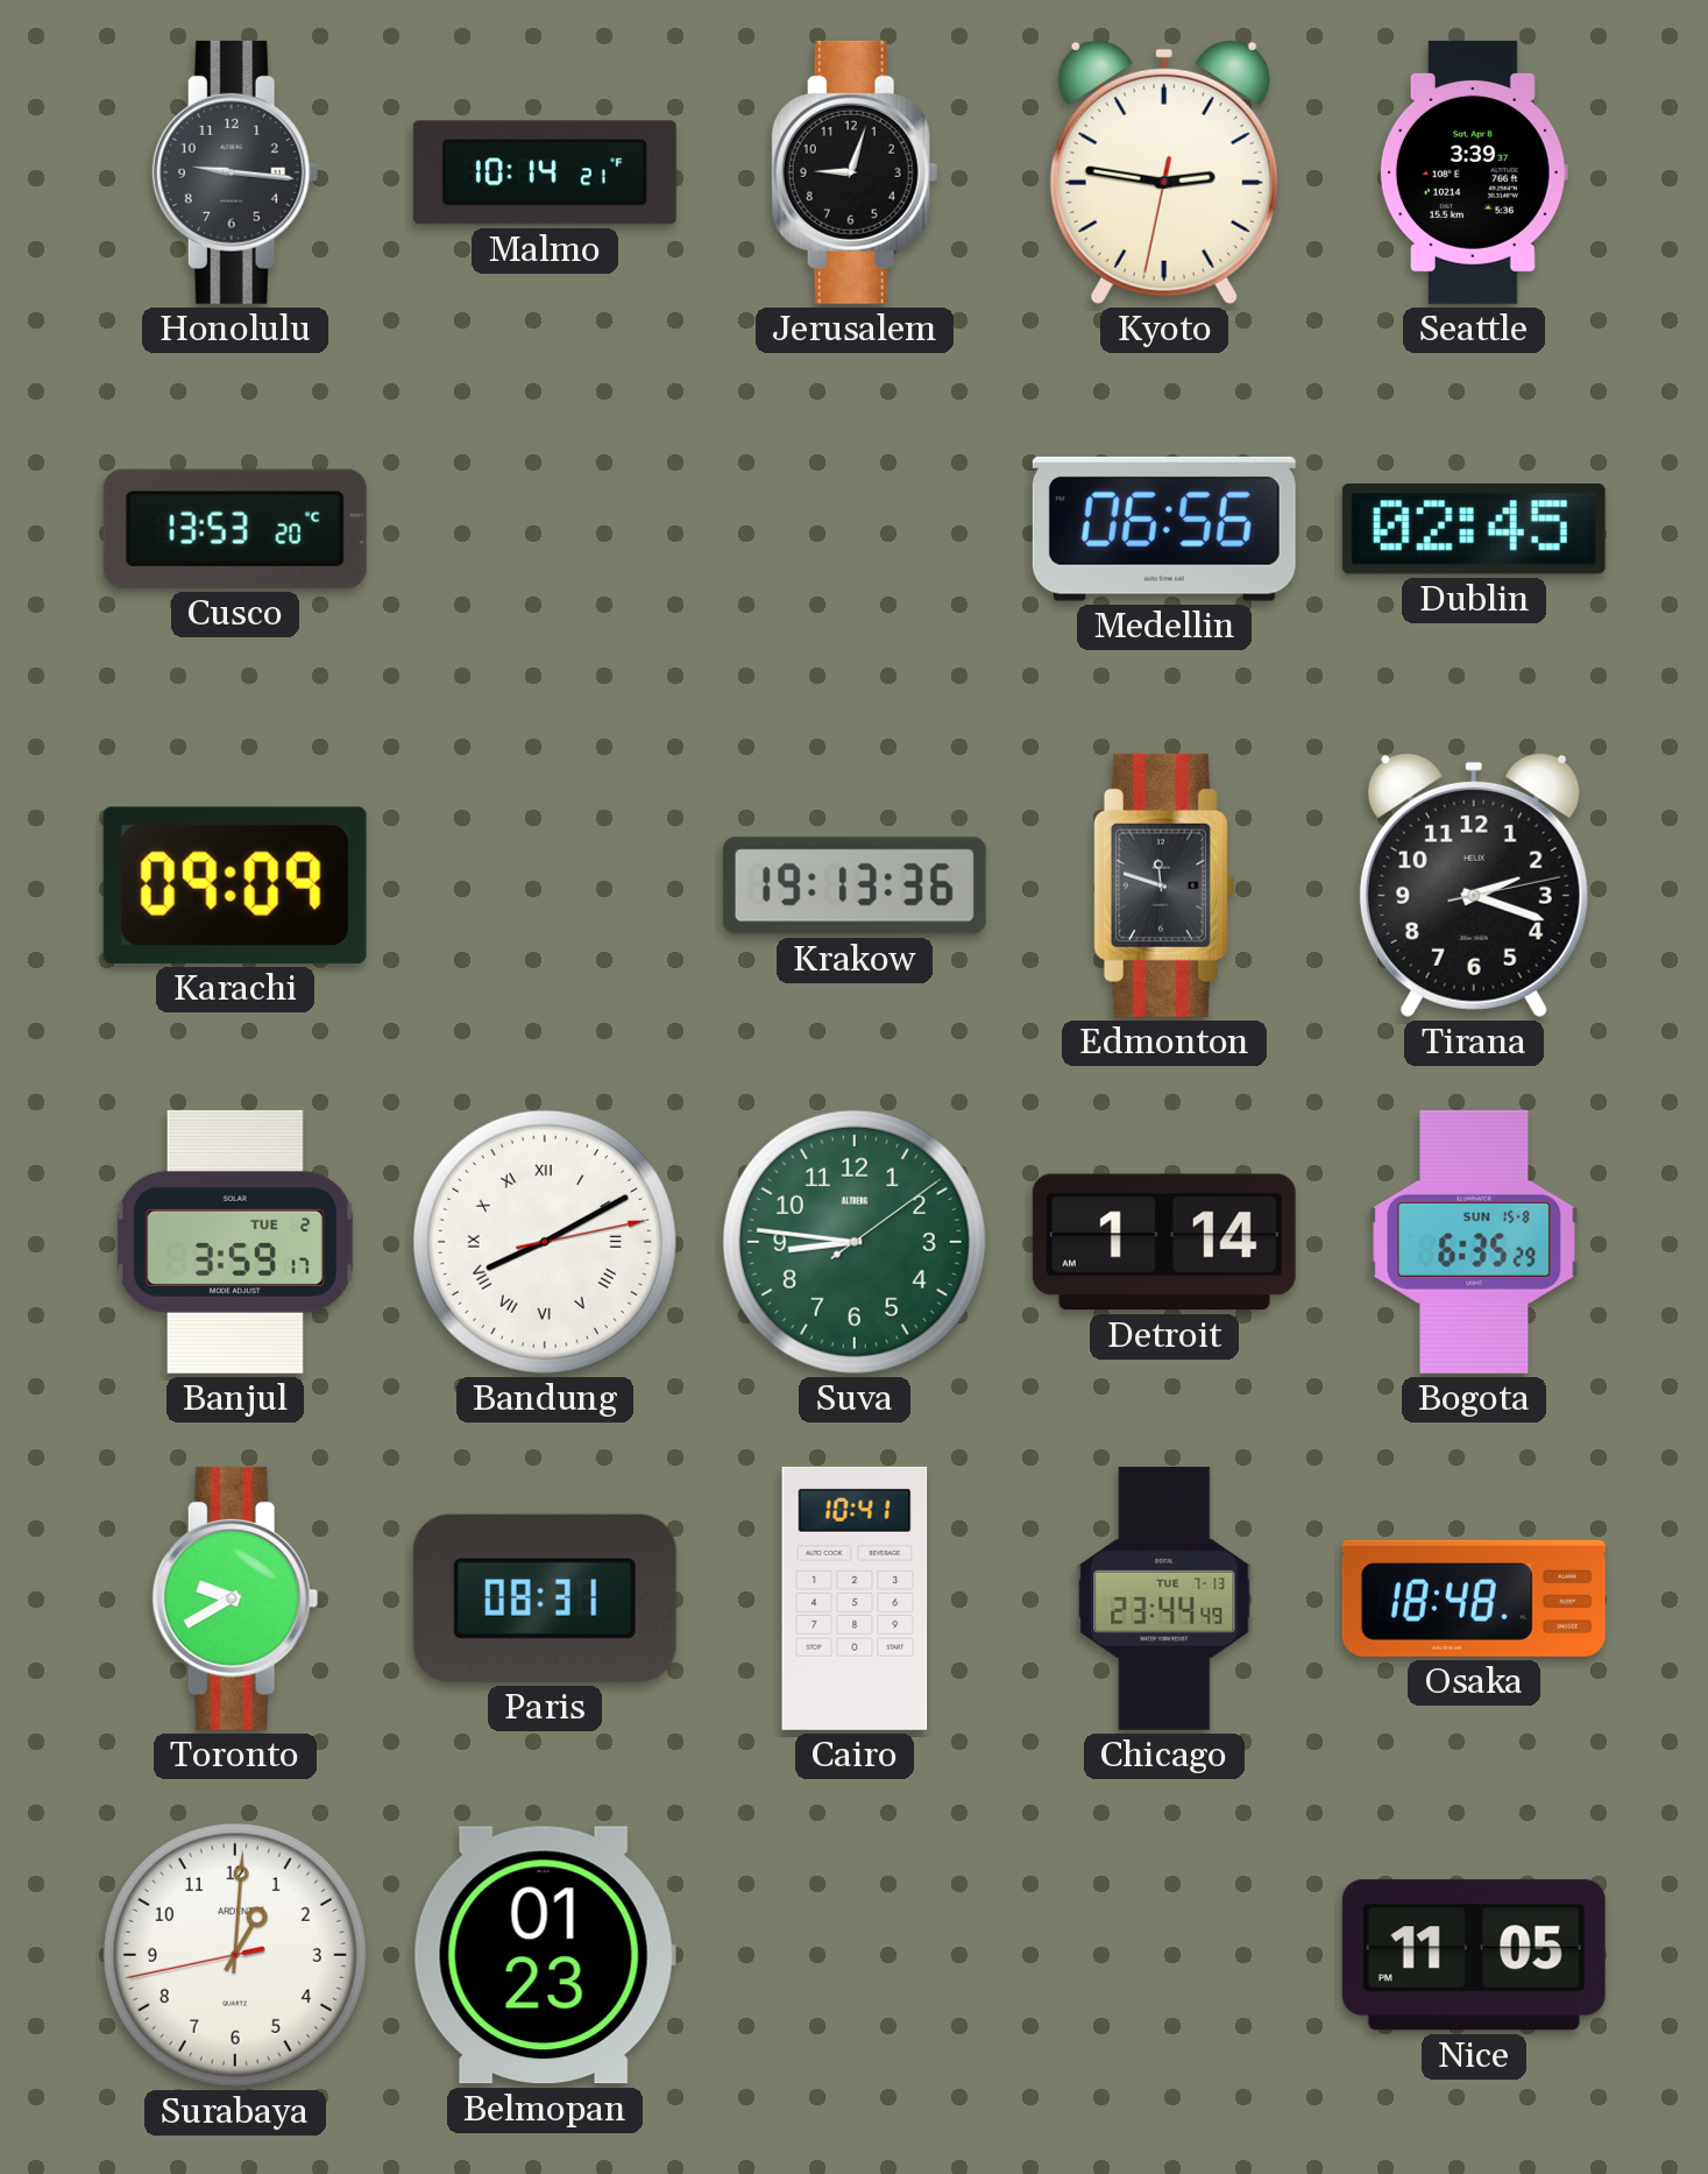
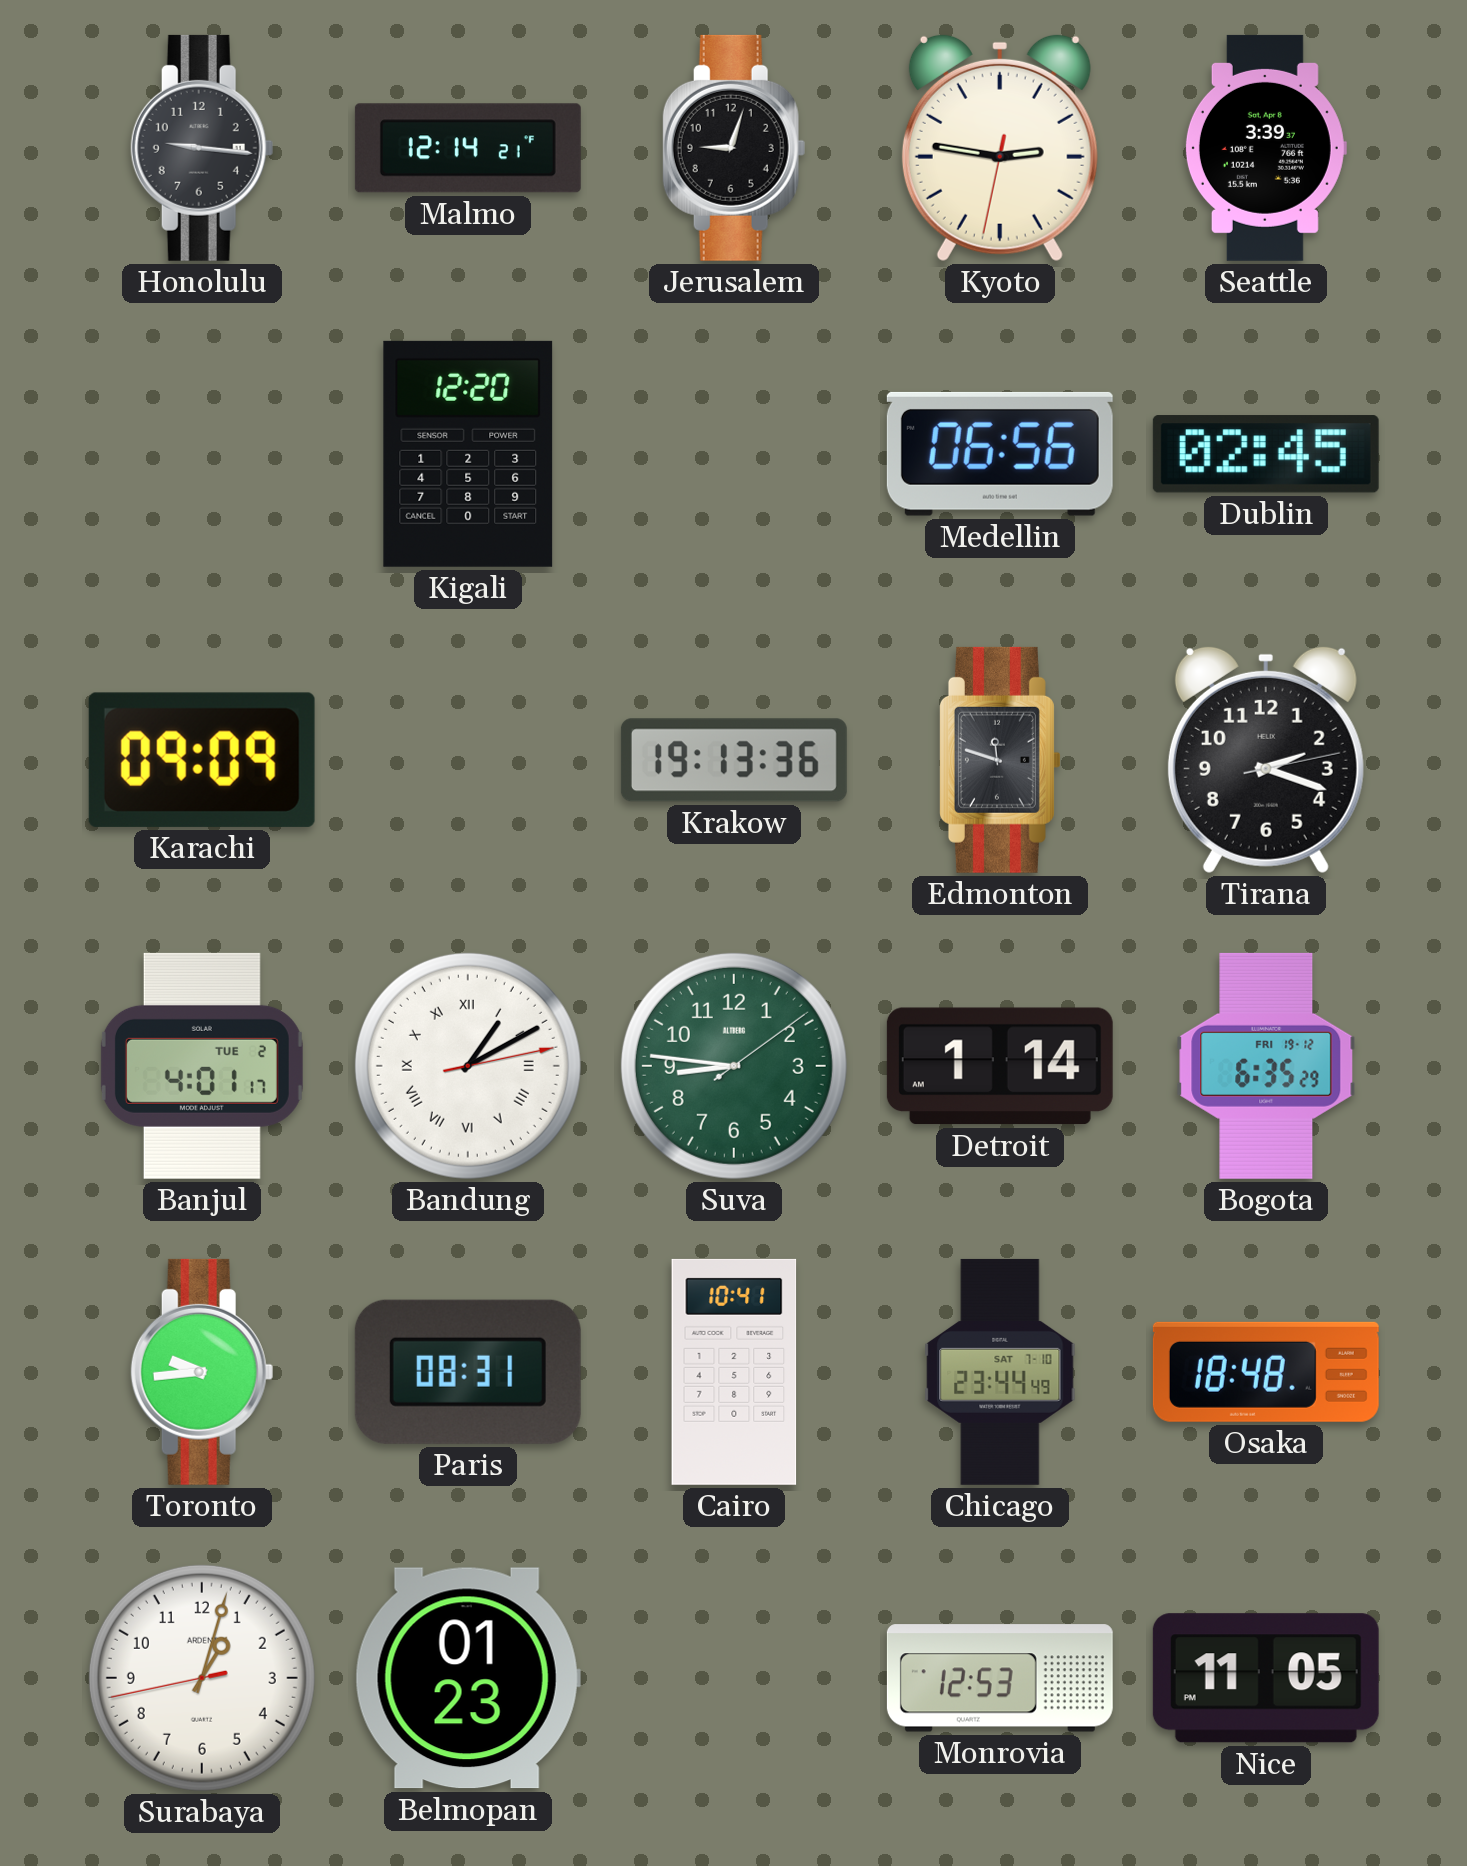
Malmo: 10:14 -> 12:14
Cusco: 13:53 -> none
Kigali: none -> 12:20
Banjul: 3:59 -> 4:01
Bandung: 8:10 -> 1:10
Bogota date: SUN 15-8 -> FRI 19-12
Toronto: 9:40 -> 9:44
Chicago date: TUE 7-13 -> SAT 7-10
Surabaya: 1:00 -> 1:02
Monrovia: none -> 12:53
